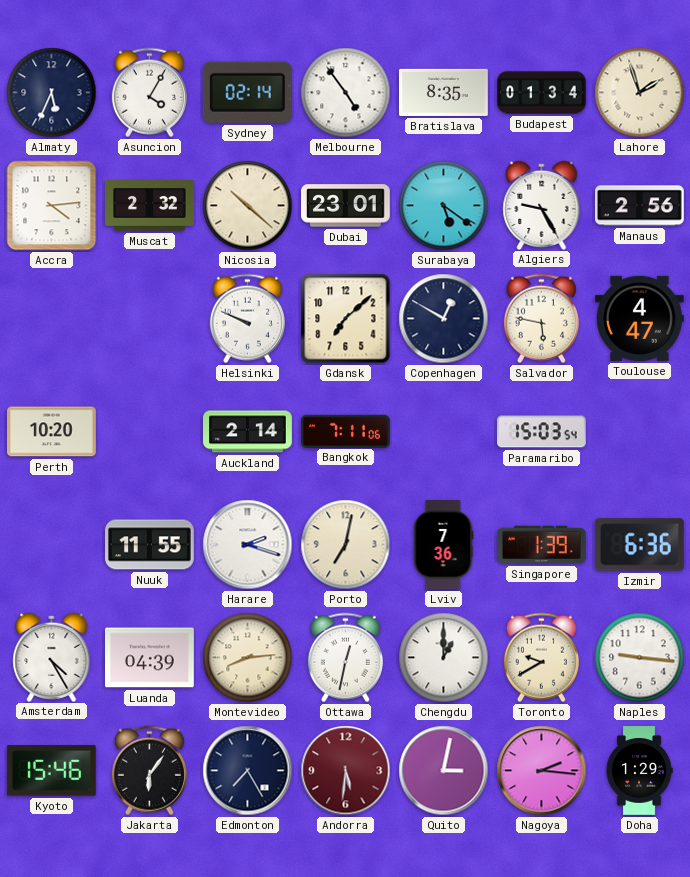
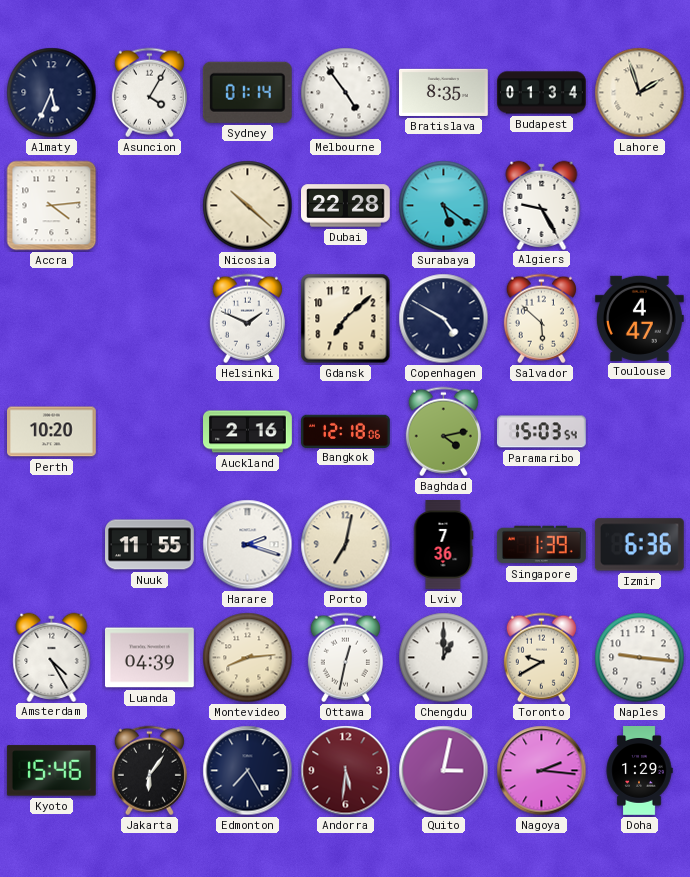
Sydney: 02:14 -> 01:14
Muscat: 2:32 -> none
Dubai: 23:01 -> 22:28
Manaus: 2:56 -> none
Helsinki: 9:49 -> 1:49
Copenhagen: 12:50 -> 4:50
Salvador: 5:47 -> 5:52
Auckland: 2:14 -> 2:16
Bangkok: 7:11 -> 12:18
Baghdad: none -> 4:13
